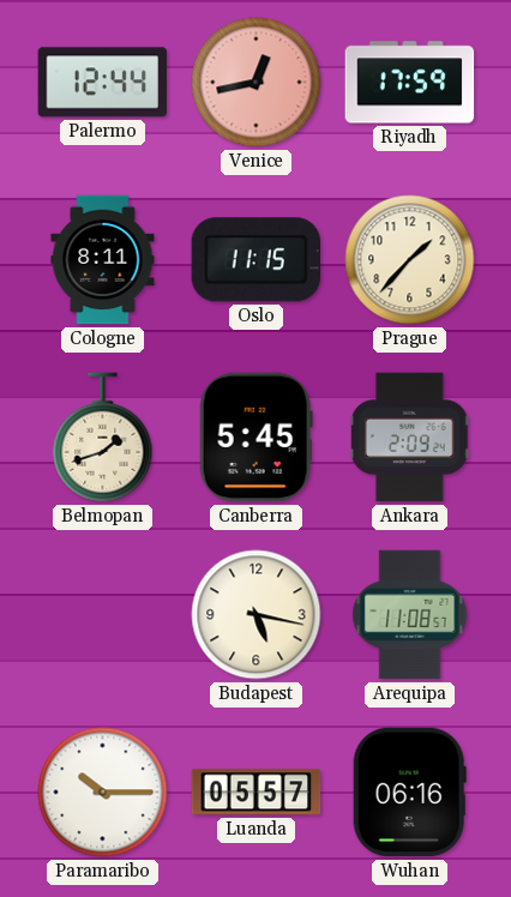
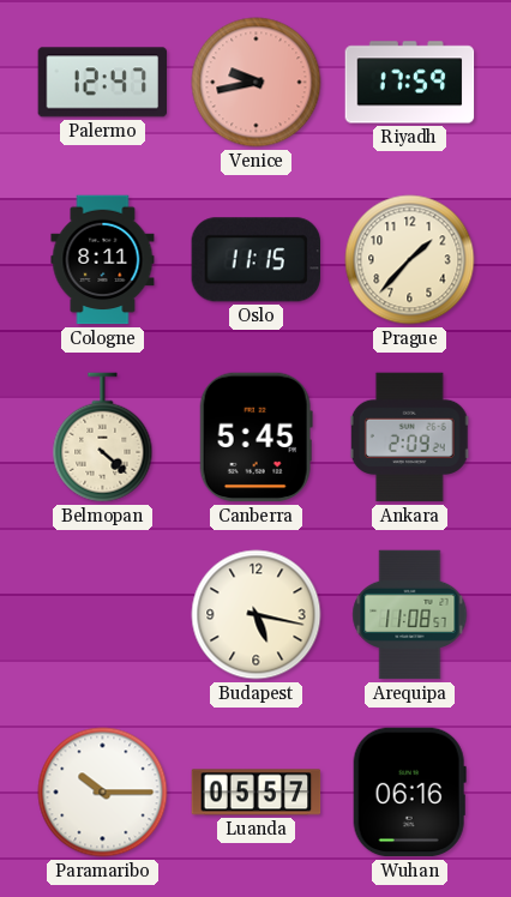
Palermo: 12:44 -> 12:47
Venice: 12:43 -> 9:43
Belmopan: 1:42 -> 4:22
